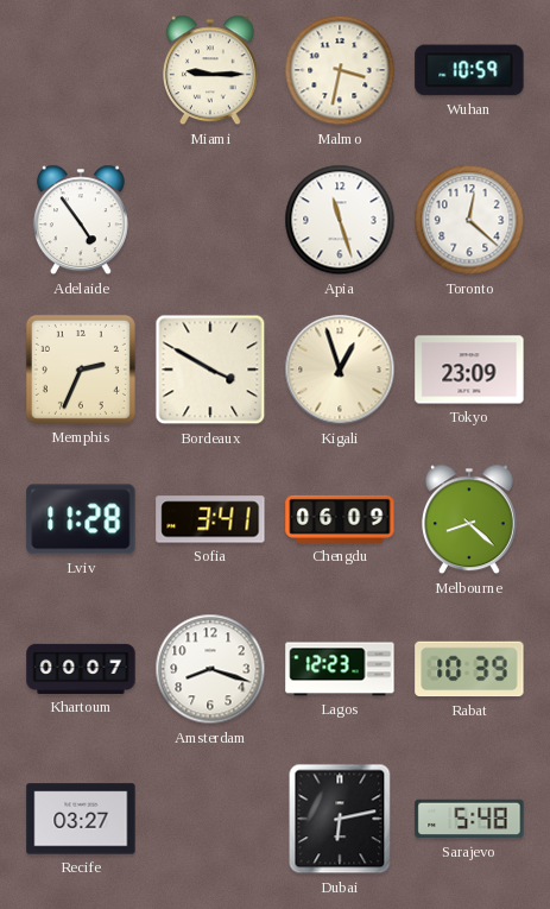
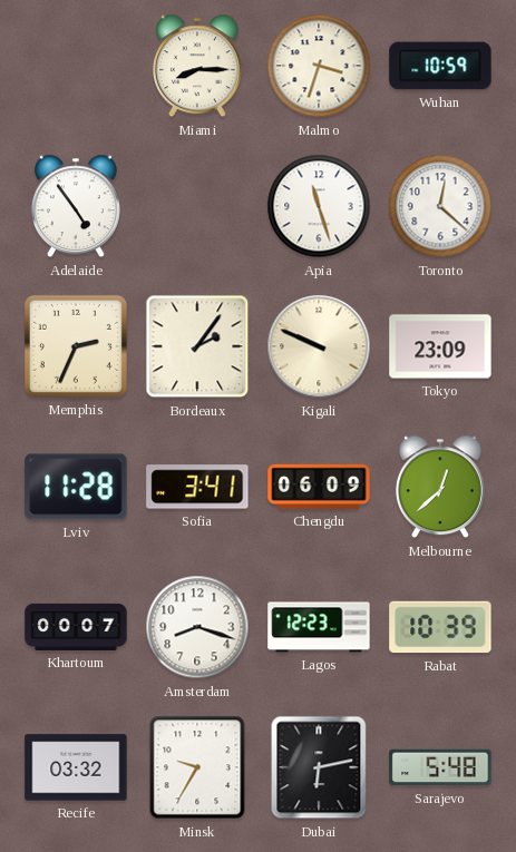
Miami: 9:15 -> 8:15
Malmo: 3:32 -> 3:33
Bordeaux: 3:50 -> 2:06
Kigali: 12:57 -> 9:49
Melbourne: 8:22 -> 12:38
Recife: 03:27 -> 03:32
Minsk: none -> 9:35
